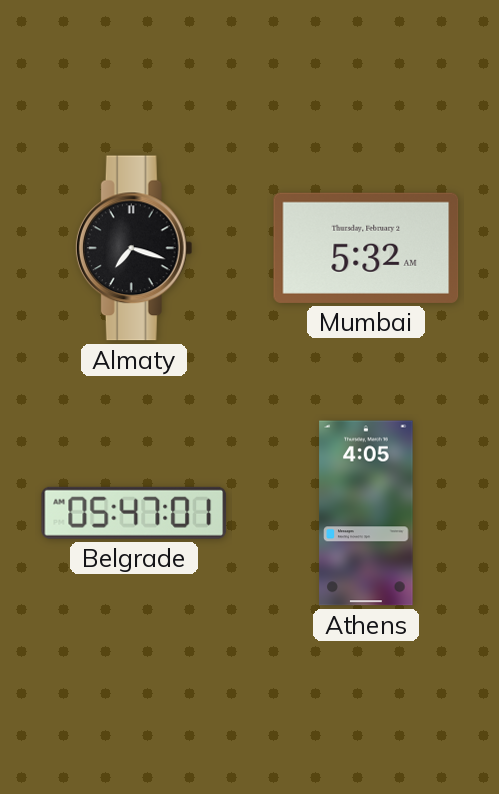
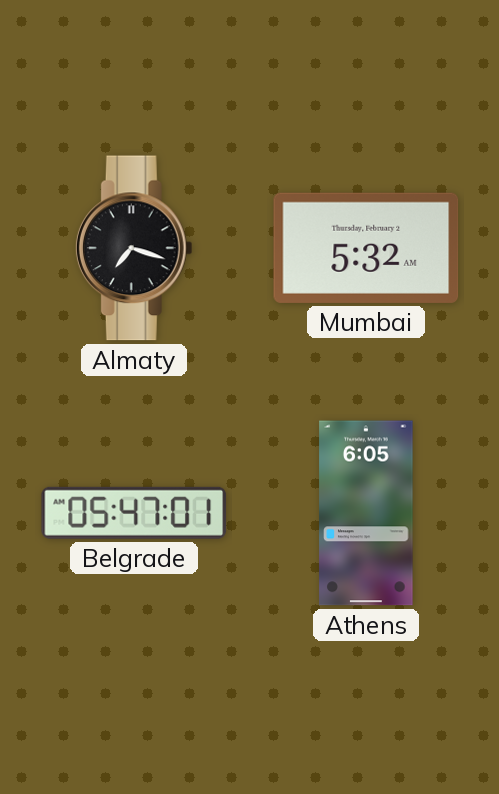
Athens: 4:05 -> 6:05
